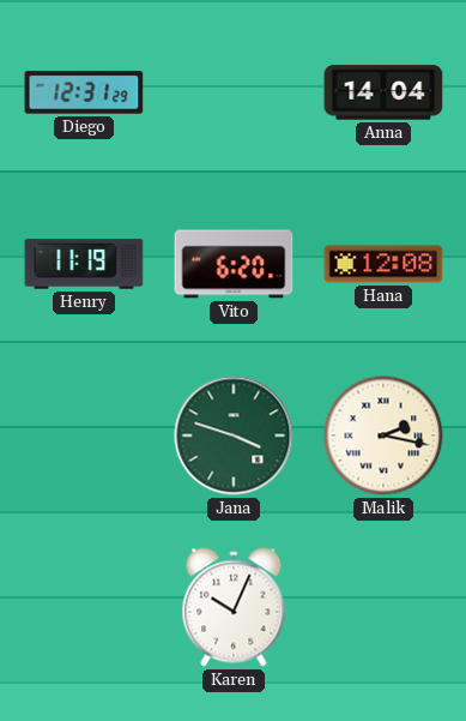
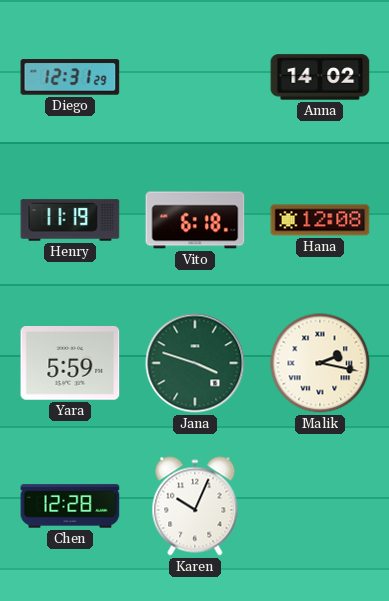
Anna: 14:04 -> 14:02
Vito: 6:20 -> 6:18
Yara: none -> 5:59
Chen: none -> 12:28
